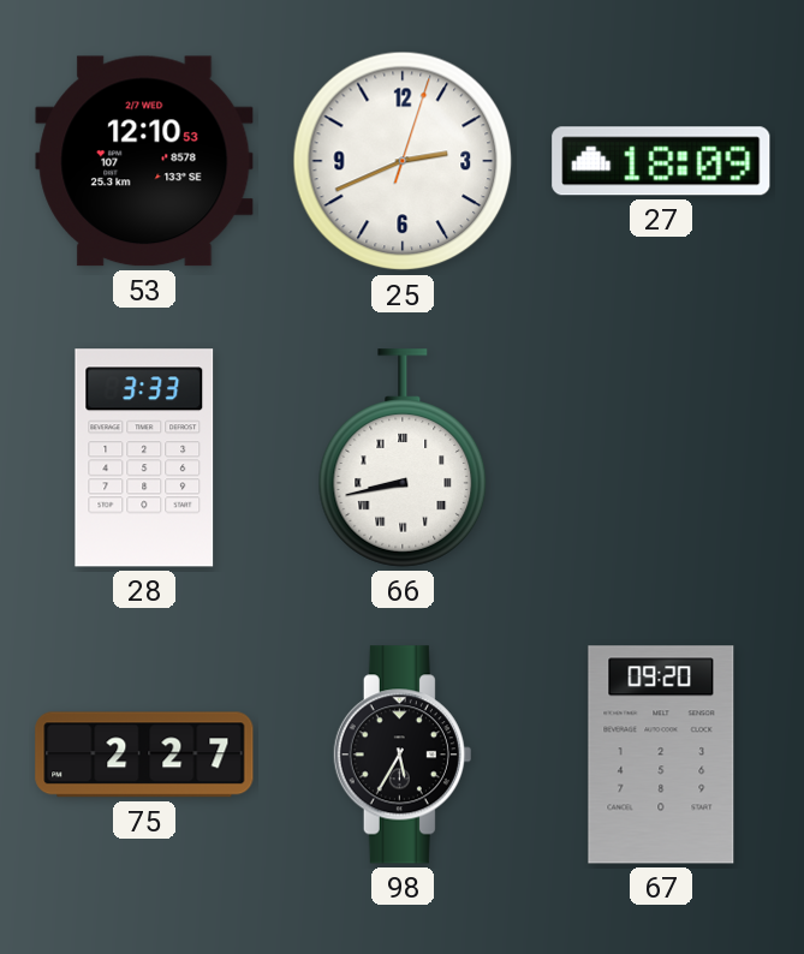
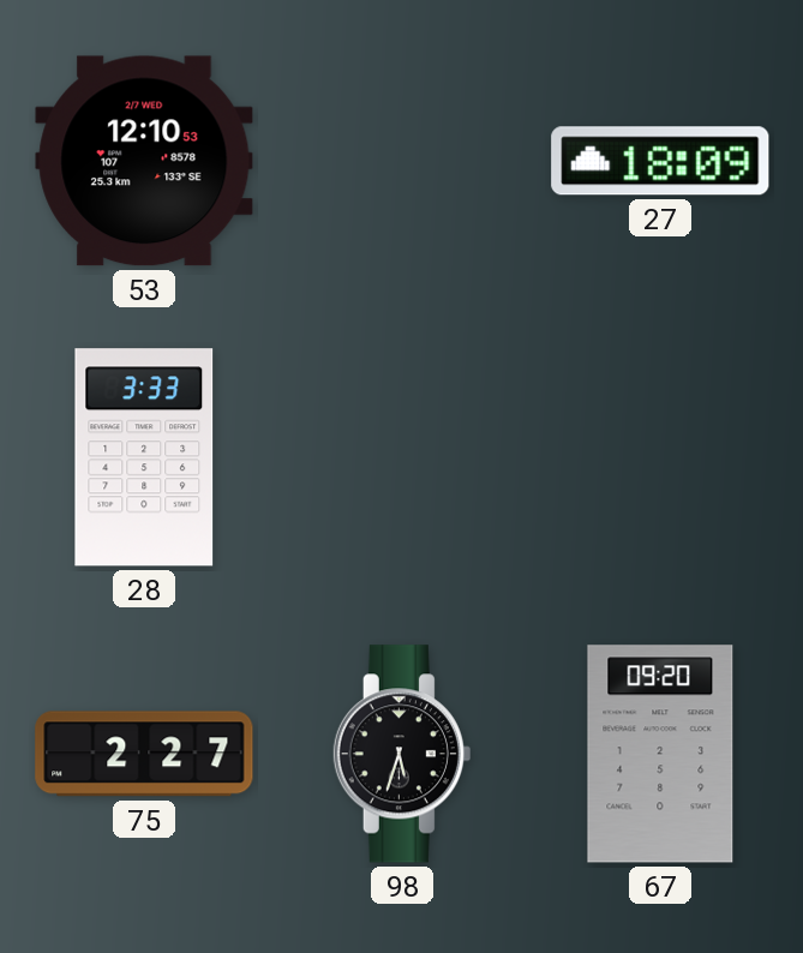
25: 2:41 -> none
66: 8:43 -> none
98: 5:35 -> 5:33
